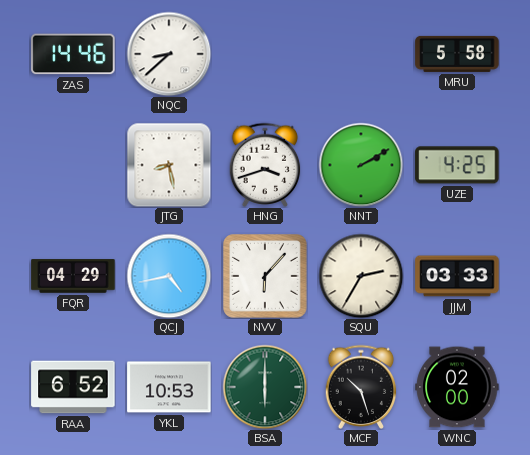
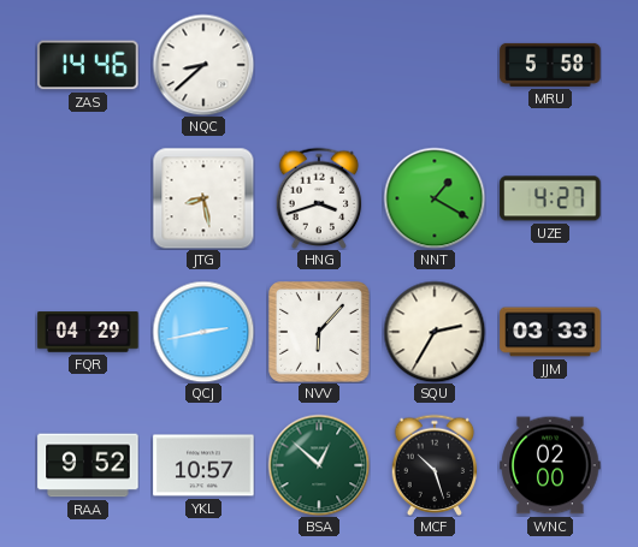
NNT: 2:10 -> 1:20
UZE: 4:25 -> 4:27
QCJ: 4:43 -> 2:43
RAA: 6:52 -> 9:52
YKL: 10:53 -> 10:57
BSA: 6:00 -> 12:52
